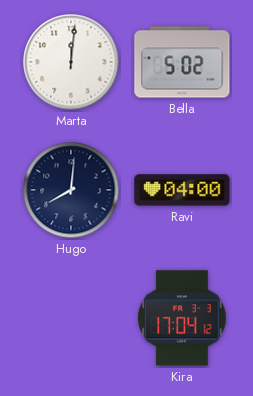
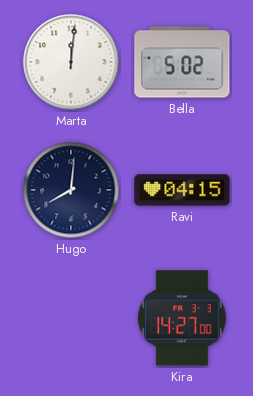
Ravi: 04:00 -> 04:15
Kira: 17:04 -> 14:27
